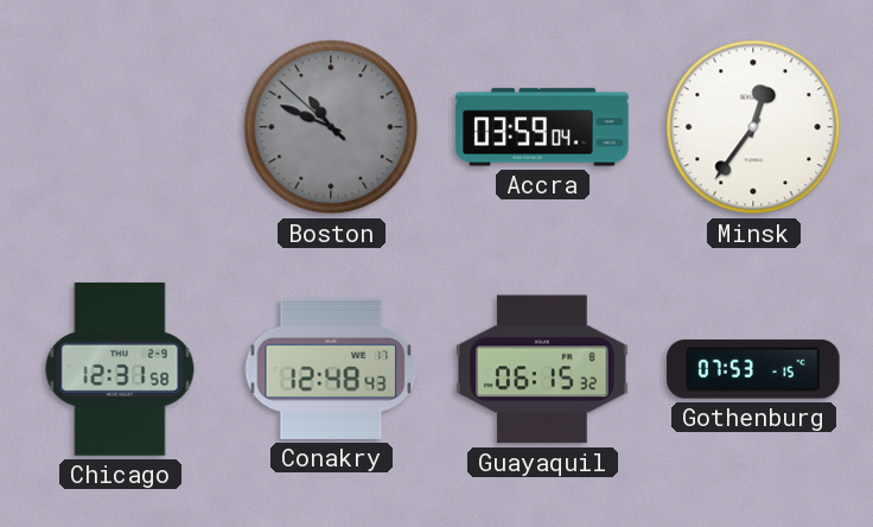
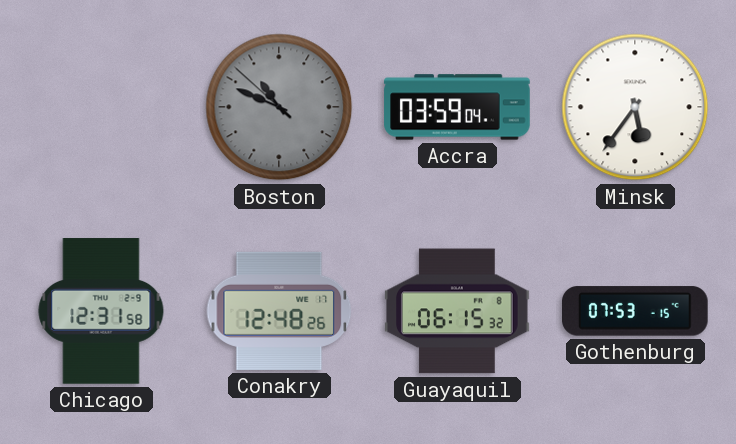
Minsk: 12:36 -> 5:36
Conakry: 12:48:43 -> 12:48:26
